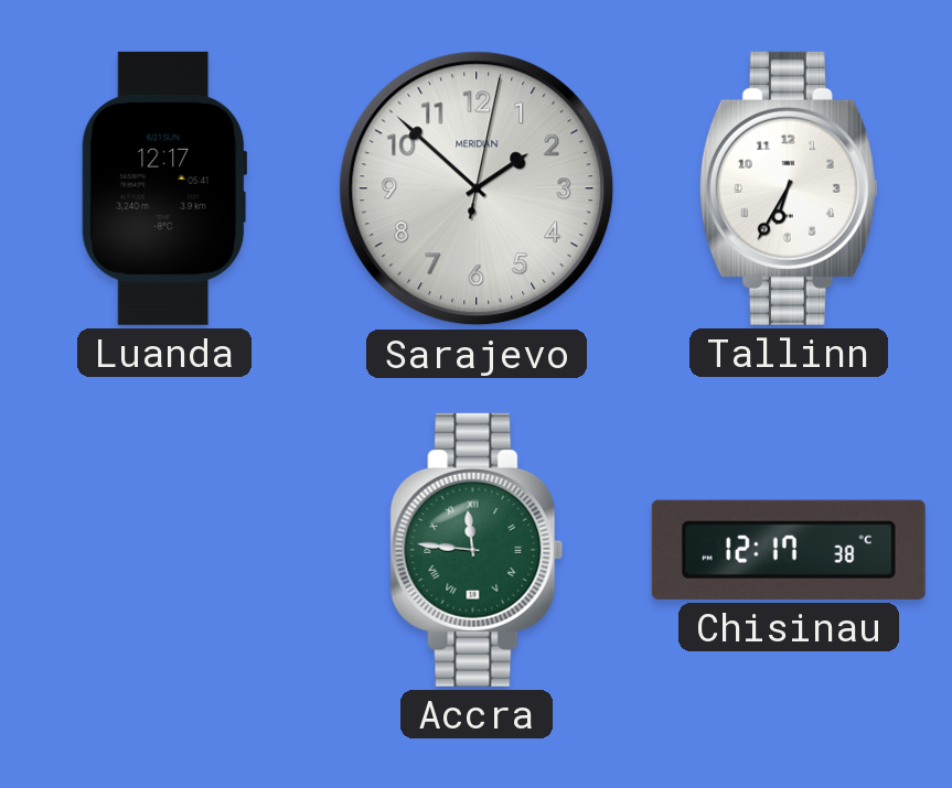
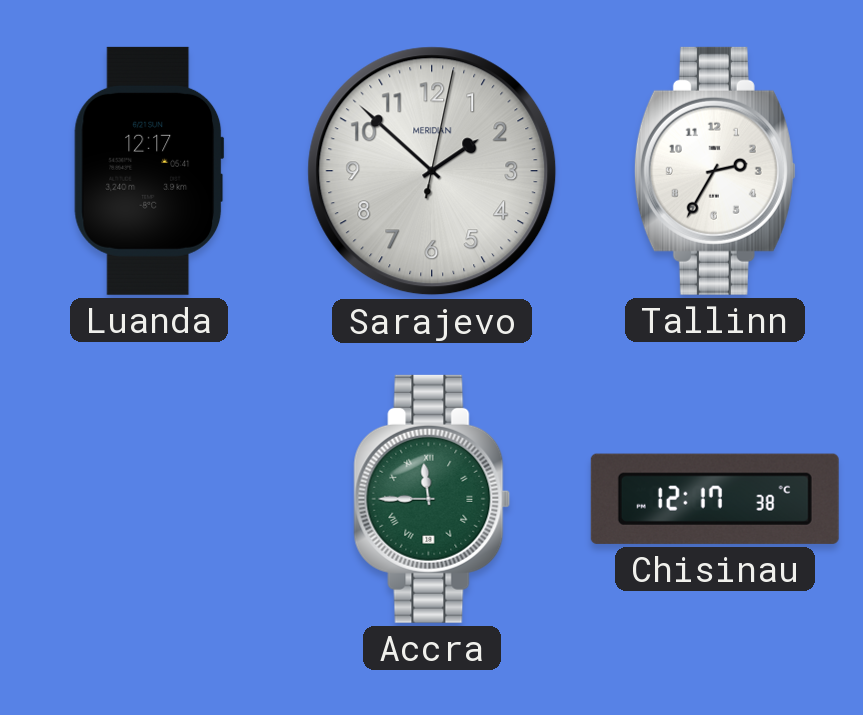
Tallinn: 6:35 -> 2:35
Accra: 11:46 -> 11:45
